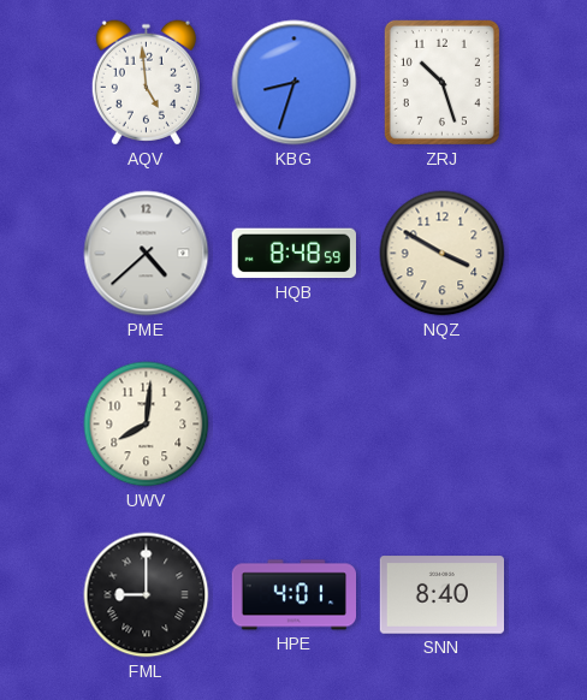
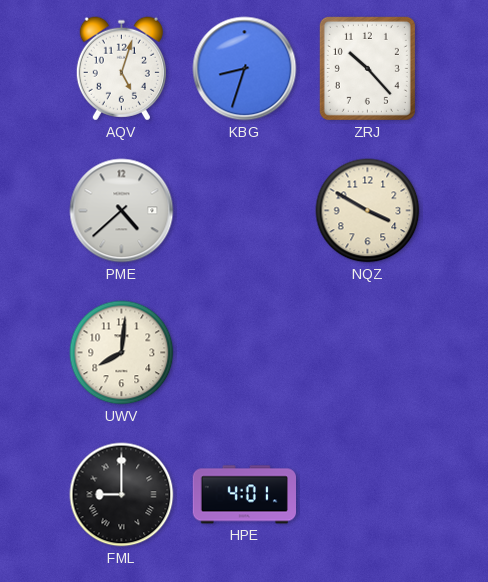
AQV: 4:59 -> 5:03
ZRJ: 10:27 -> 10:23
HQB: 8:48 -> none
SNN: 8:40 -> none
